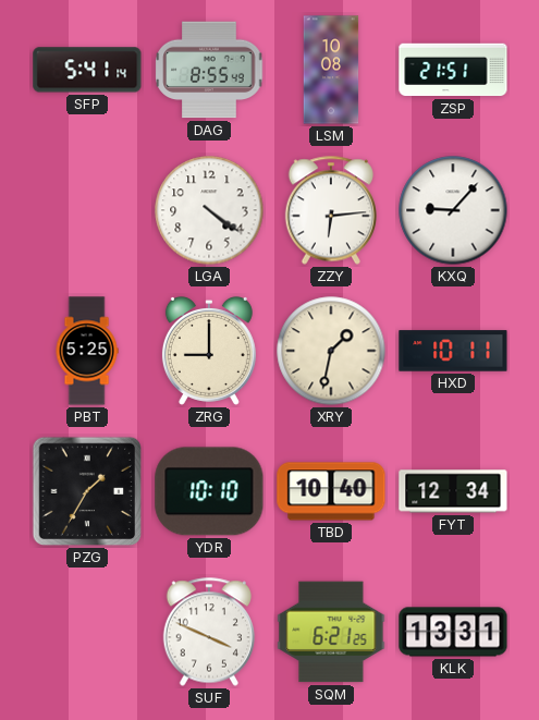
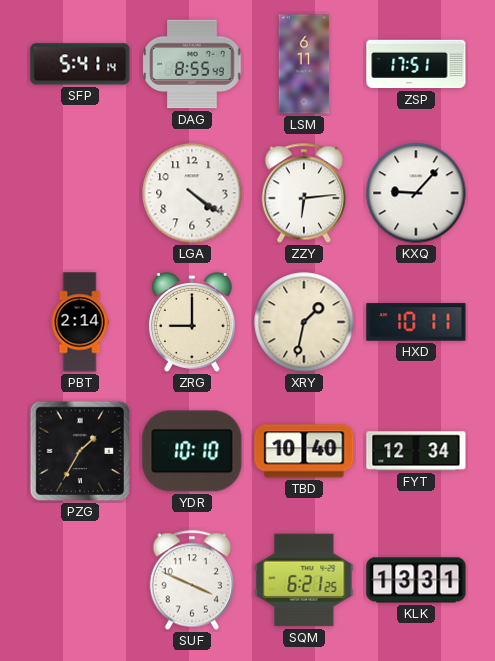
LSM: 10:08 -> 6:11
ZSP: 21:51 -> 17:51
PBT: 5:25 -> 2:14
